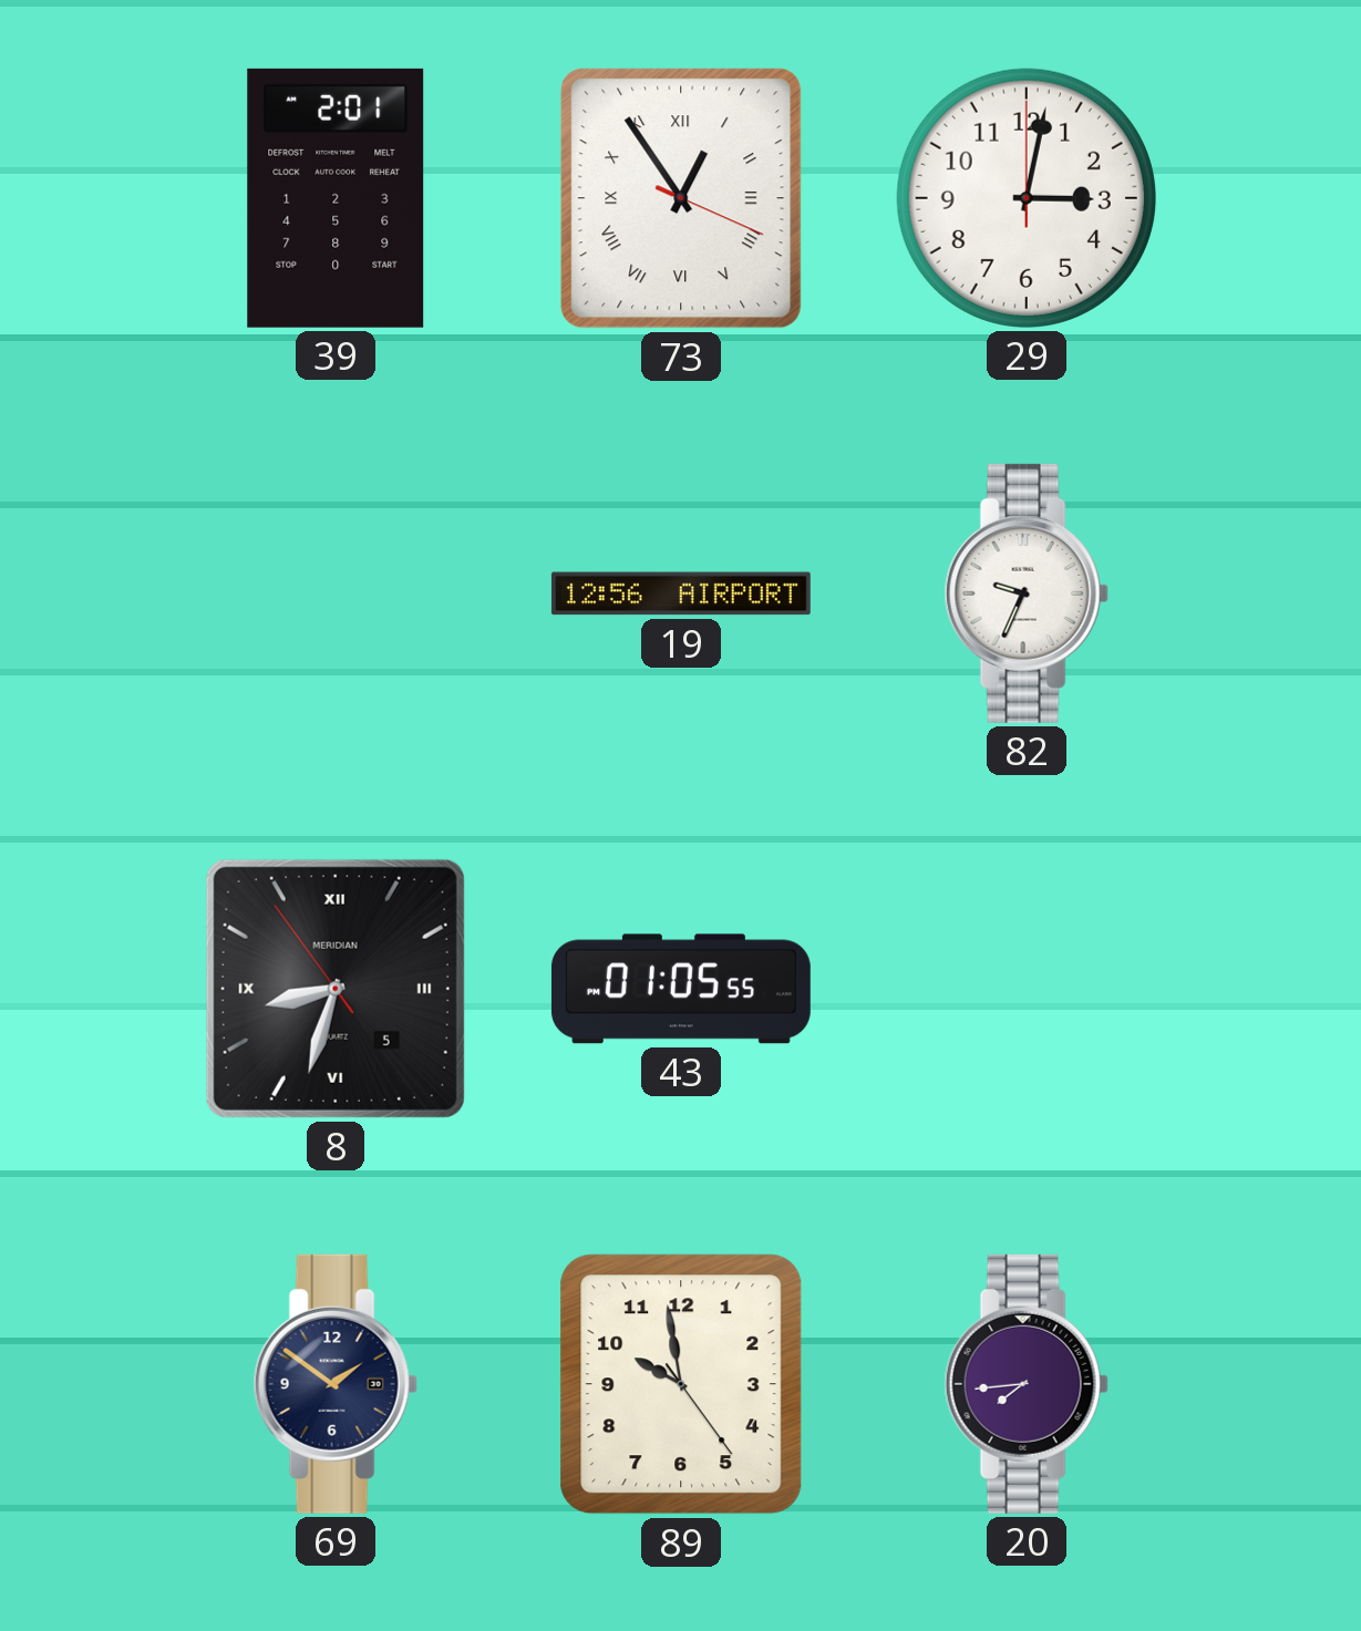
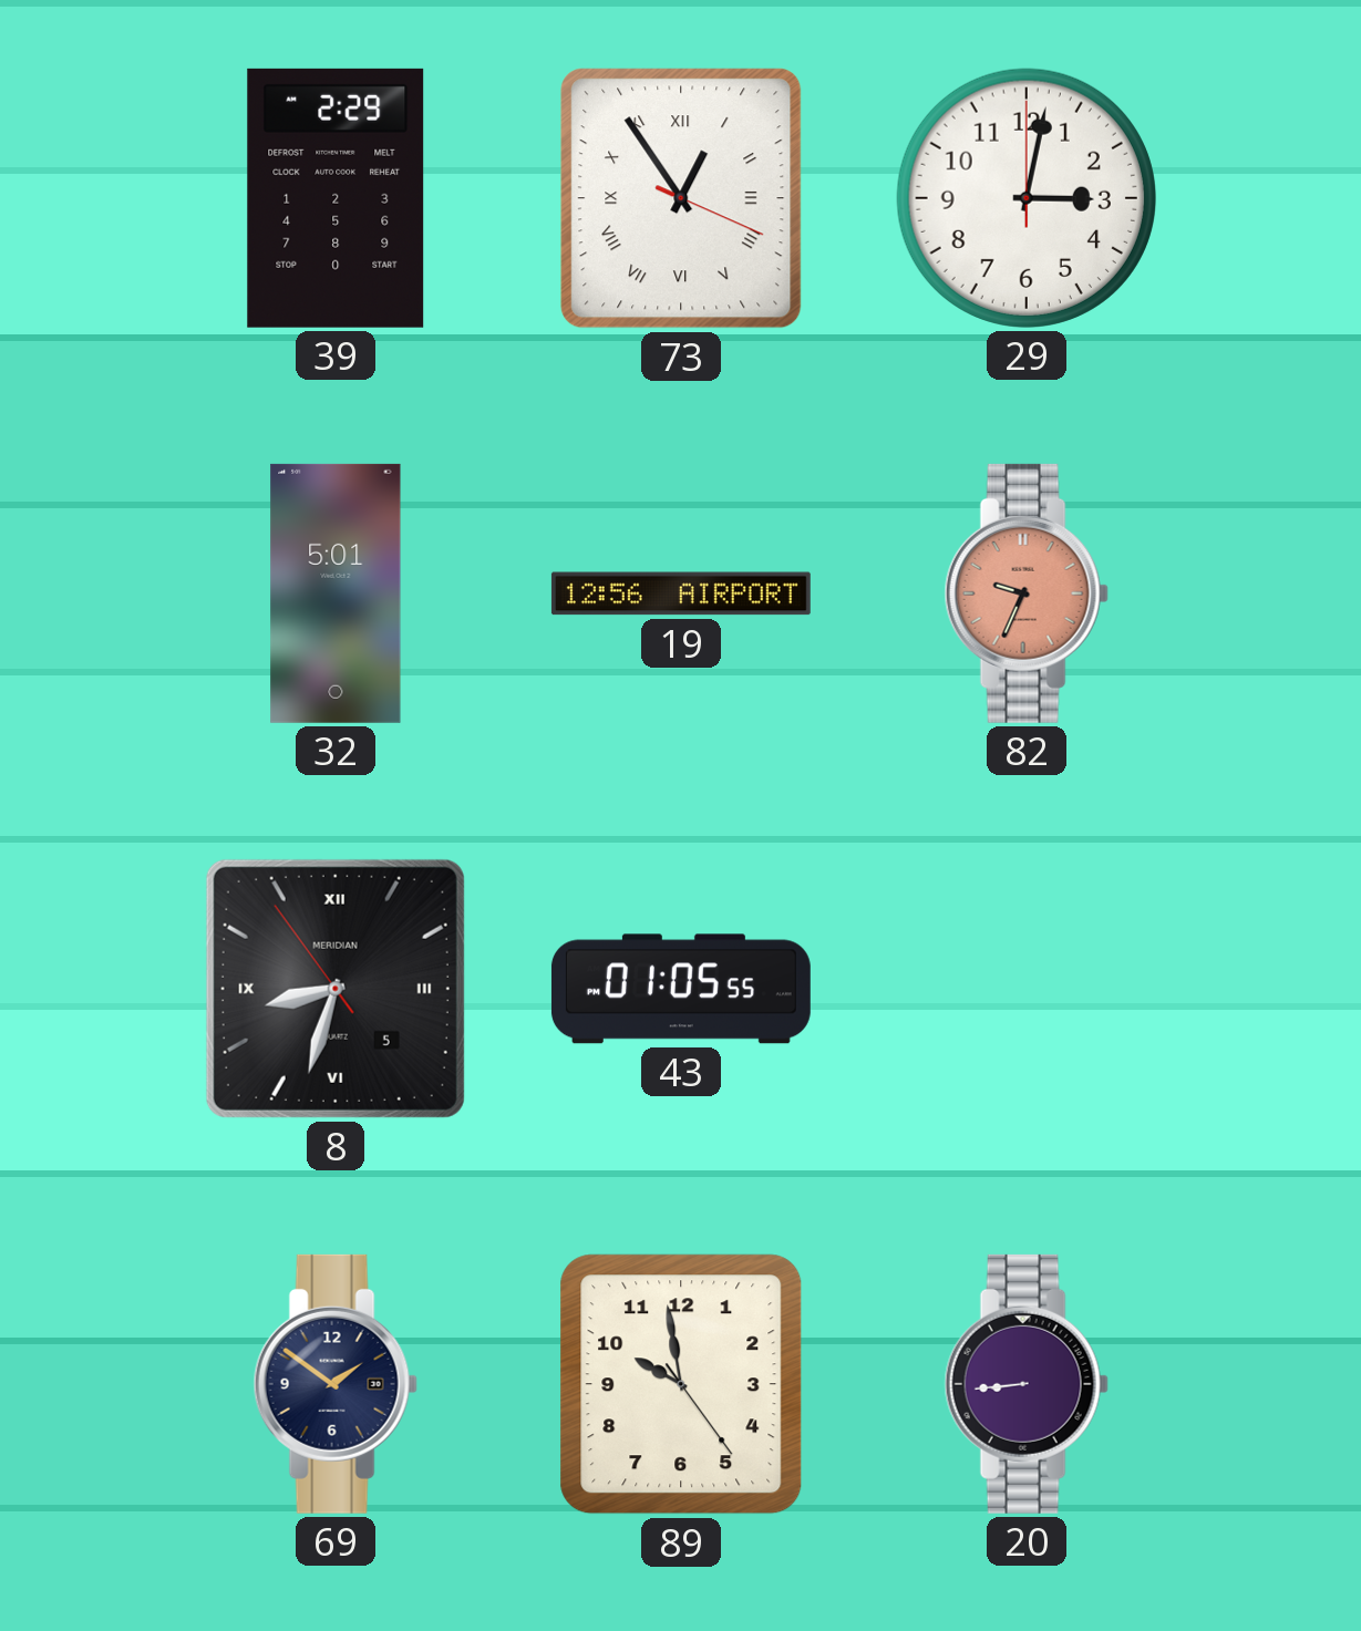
39: 2:01 -> 2:29
32: none -> 5:01
82 dial: white -> salmon
20: 7:44 -> 8:44
